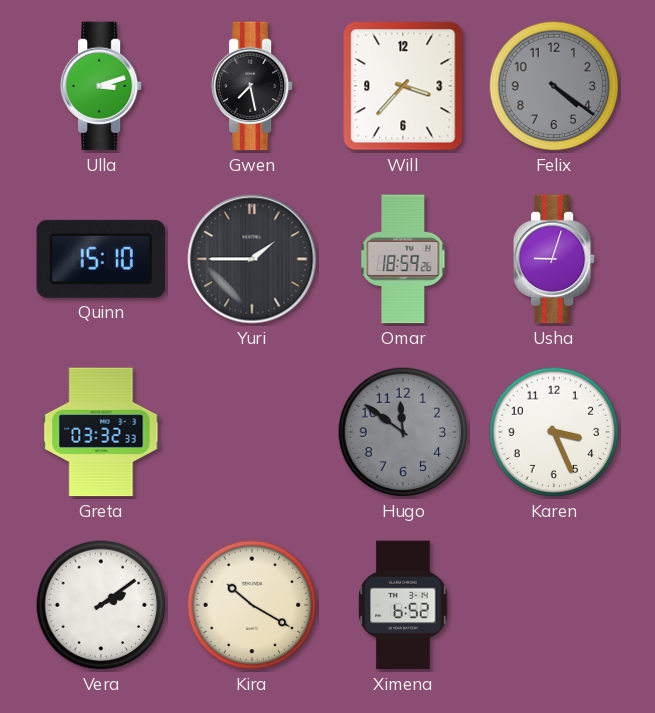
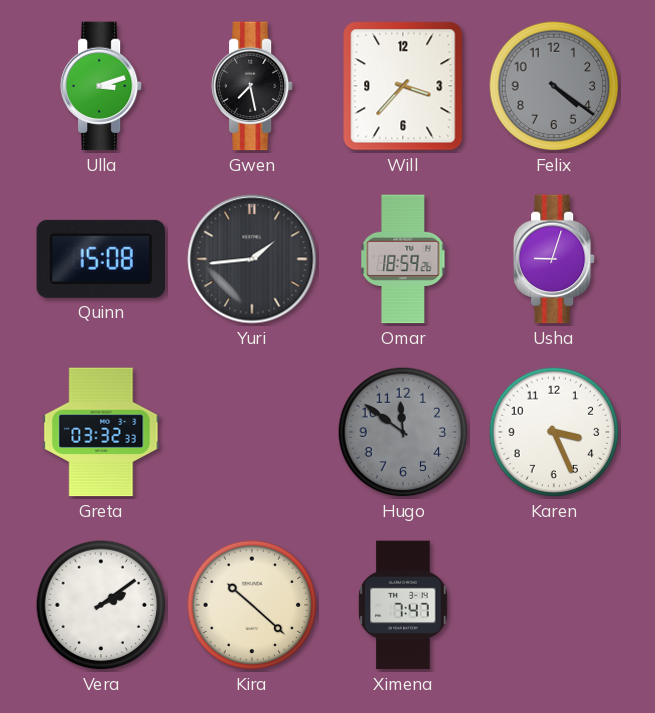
Quinn: 15:10 -> 15:08
Yuri: 1:45 -> 1:44
Kira: 10:20 -> 10:22
Ximena: 6:52 -> 7:47
